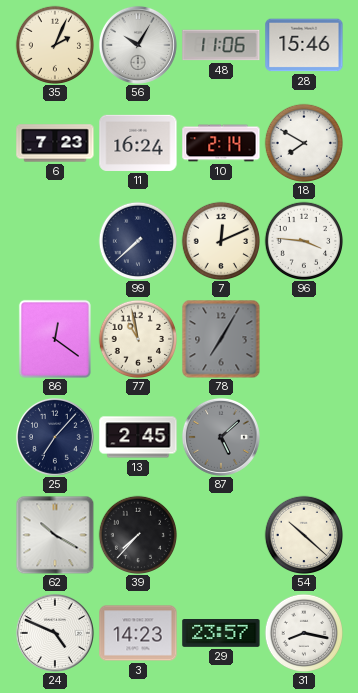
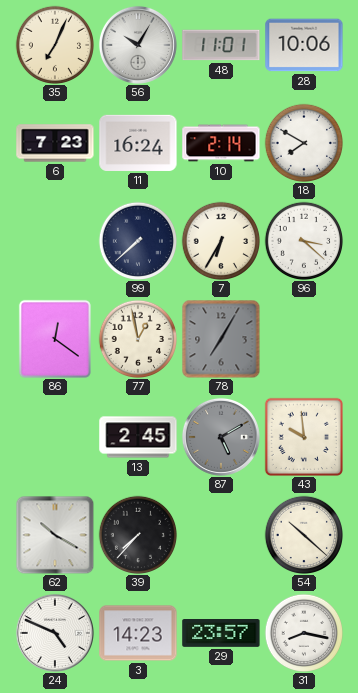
35: 2:04 -> 7:04
48: 11:06 -> 11:01
28: 15:46 -> 10:06
7: 12:11 -> 6:35
96: 3:46 -> 3:22
77: 10:58 -> 12:58
25: 7:07 -> none
87: 5:08 -> 5:10
43: none -> 9:59
